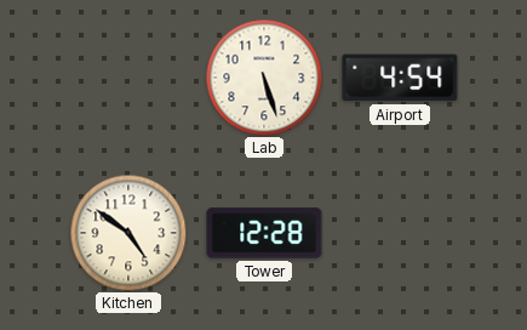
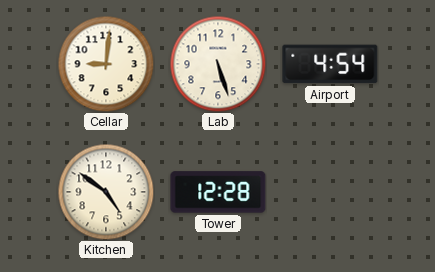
Cellar: none -> 9:01
